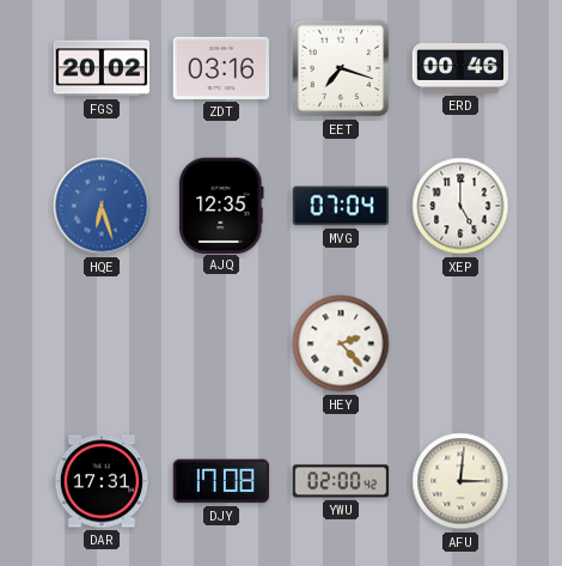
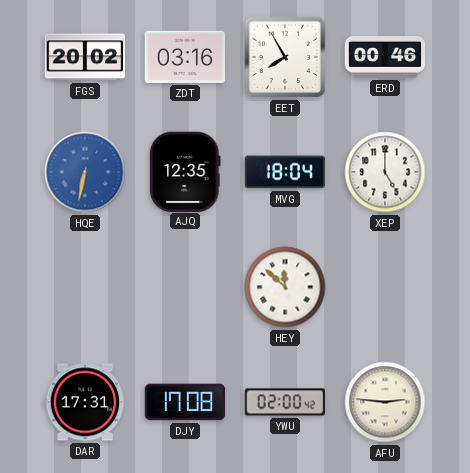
EET: 7:18 -> 7:55
HQE: 6:27 -> 6:32
MVG: 07:04 -> 18:04
HEY: 2:23 -> 11:52
AFU: 3:01 -> 2:46
